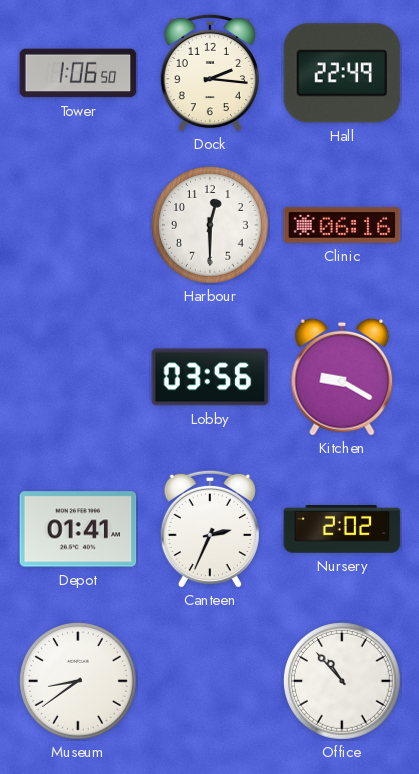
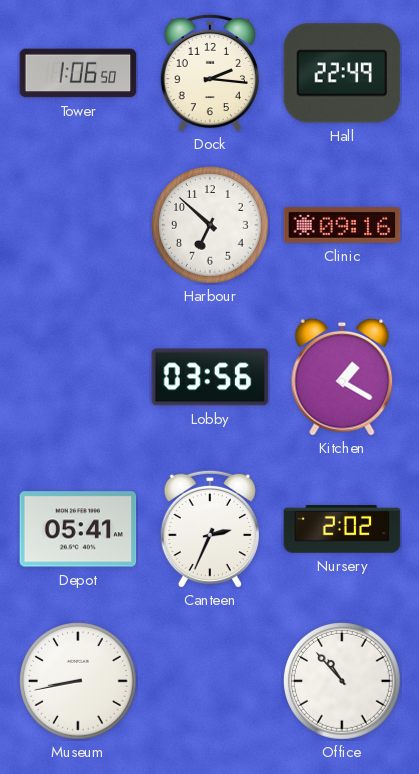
Harbour: 12:30 -> 6:52
Clinic: 06:16 -> 09:16
Kitchen: 9:20 -> 1:20
Depot: 01:41 -> 05:41
Museum: 8:39 -> 8:43
